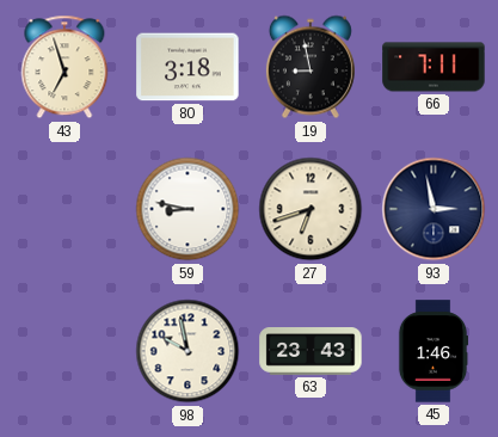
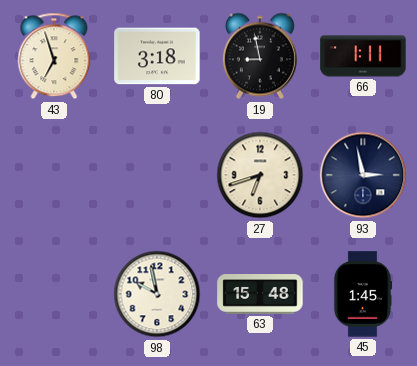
66: 7:11 -> 1:11
59: 8:47 -> none
63: 23:43 -> 15:48
45: 1:46 -> 1:45
